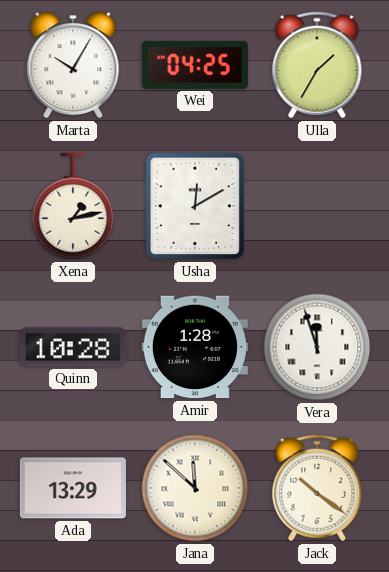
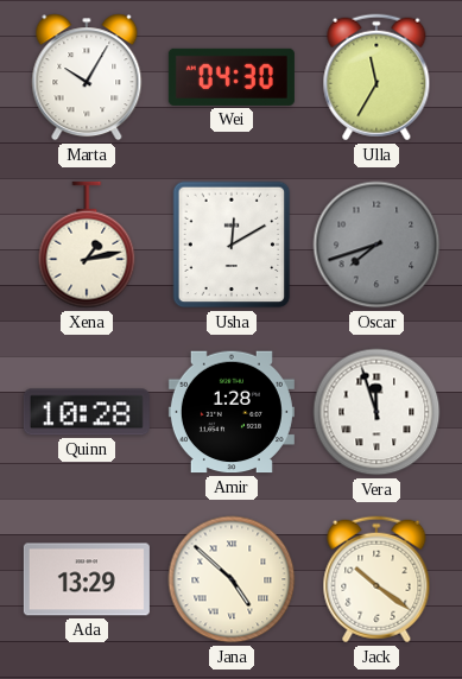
Wei: 04:25 -> 04:30
Ulla: 1:35 -> 11:35
Oscar: none -> 7:42
Jana: 11:52 -> 4:52
